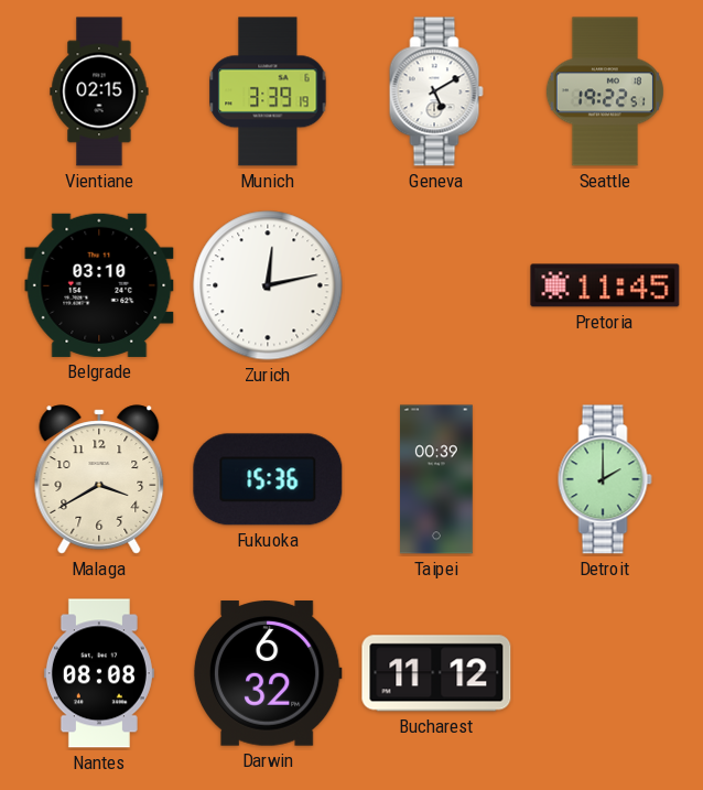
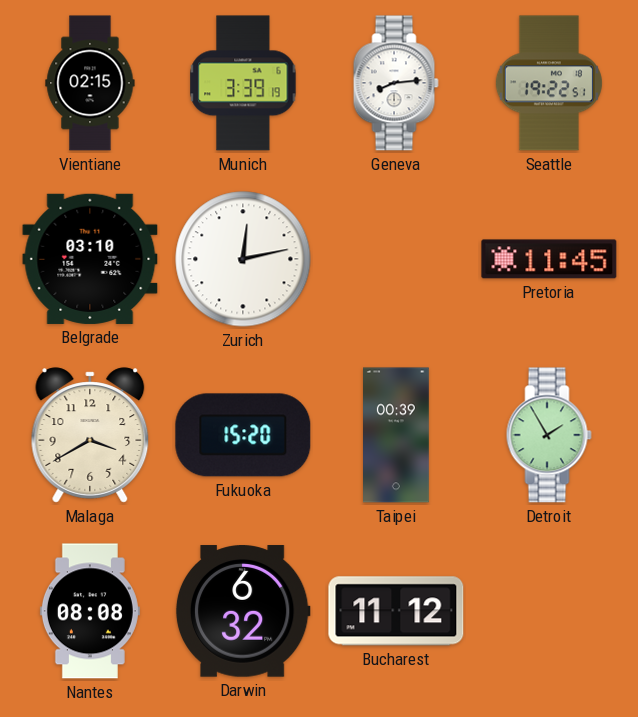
Geneva: 5:10 -> 8:14
Fukuoka: 15:36 -> 15:20
Detroit: 2:00 -> 1:55
